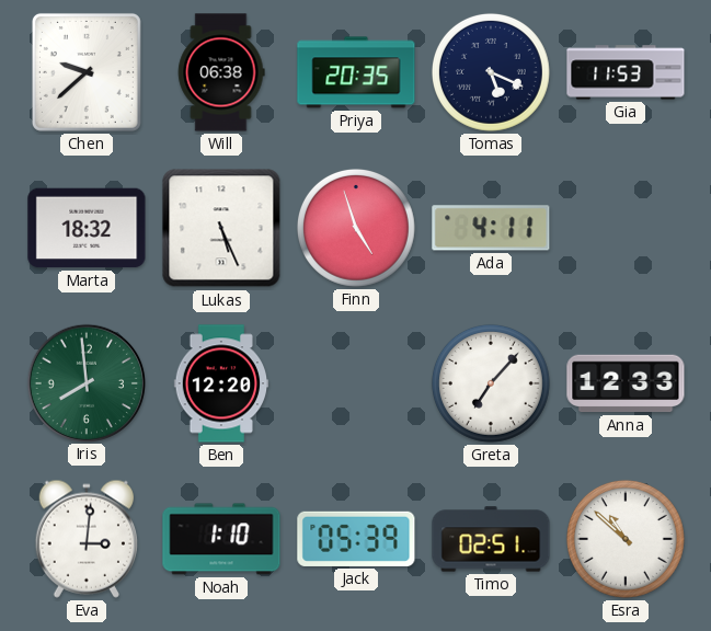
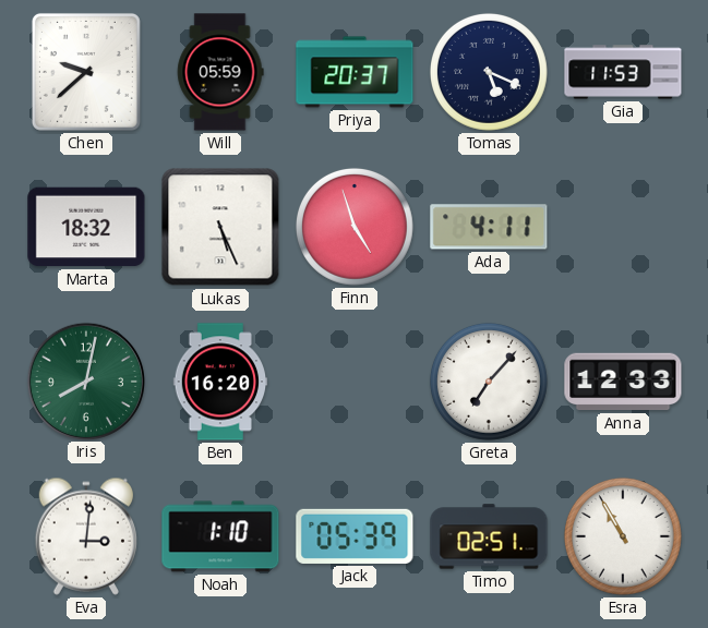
Will: 06:38 -> 05:59
Priya: 20:35 -> 20:37
Iris: 7:59 -> 8:02
Ben: 12:20 -> 16:20
Esra: 10:52 -> 10:55
